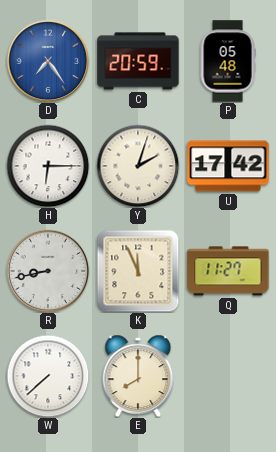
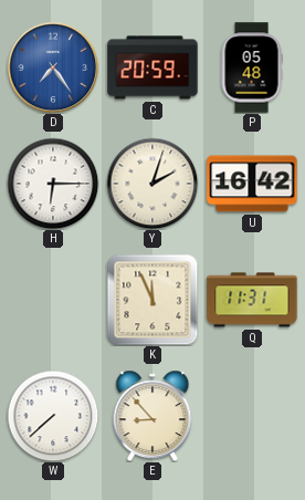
U: 17:42 -> 16:42
R: 8:43 -> none
Q: 11:27 -> 11:31
E: 8:00 -> 8:53
